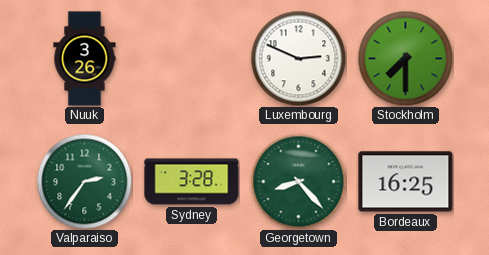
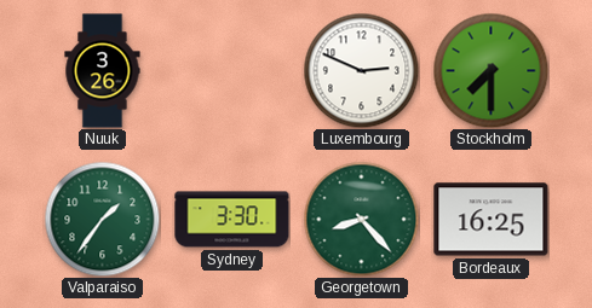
Valparaiso: 2:36 -> 1:36
Sydney: 3:28 -> 3:30
